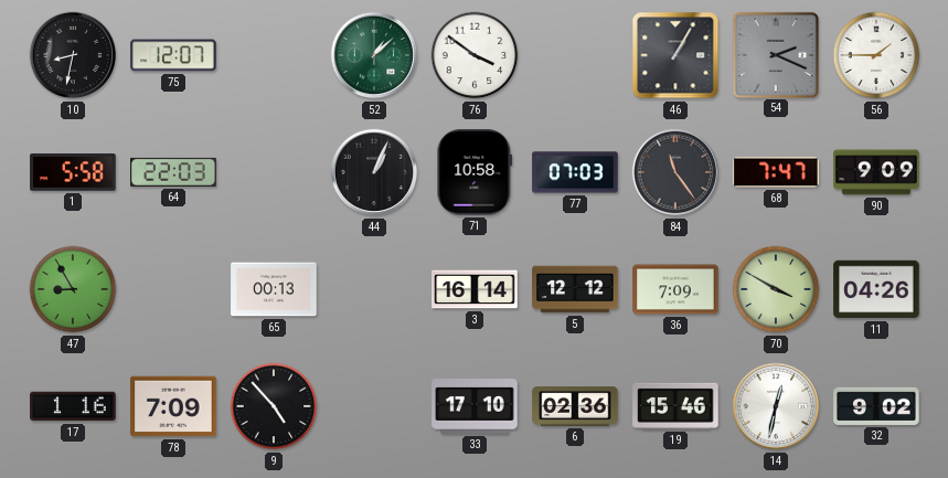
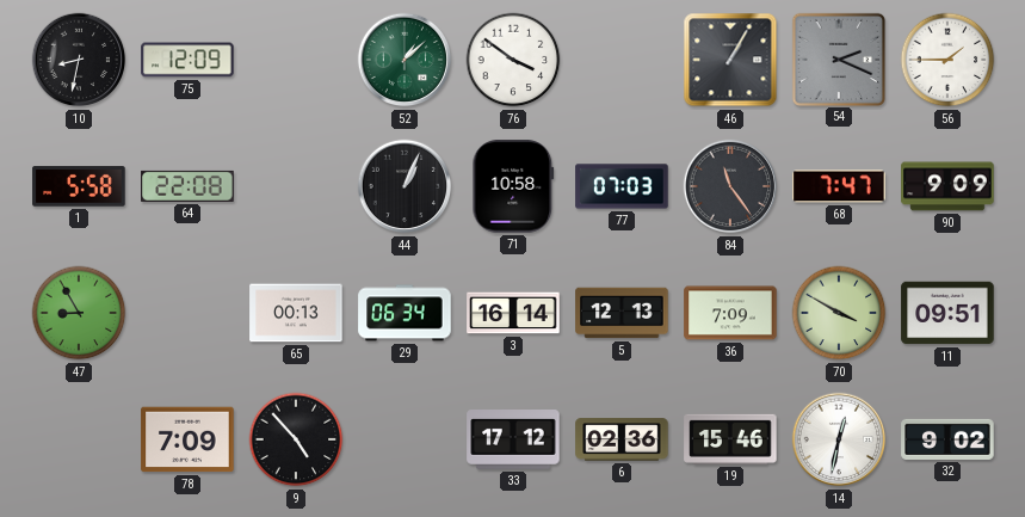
75: 12:07 -> 12:09
64: 22:03 -> 22:08
29: none -> 06:34
5: 12:12 -> 12:13
11: 04:26 -> 09:51
17: 1:16 -> none
33: 17:10 -> 17:12
